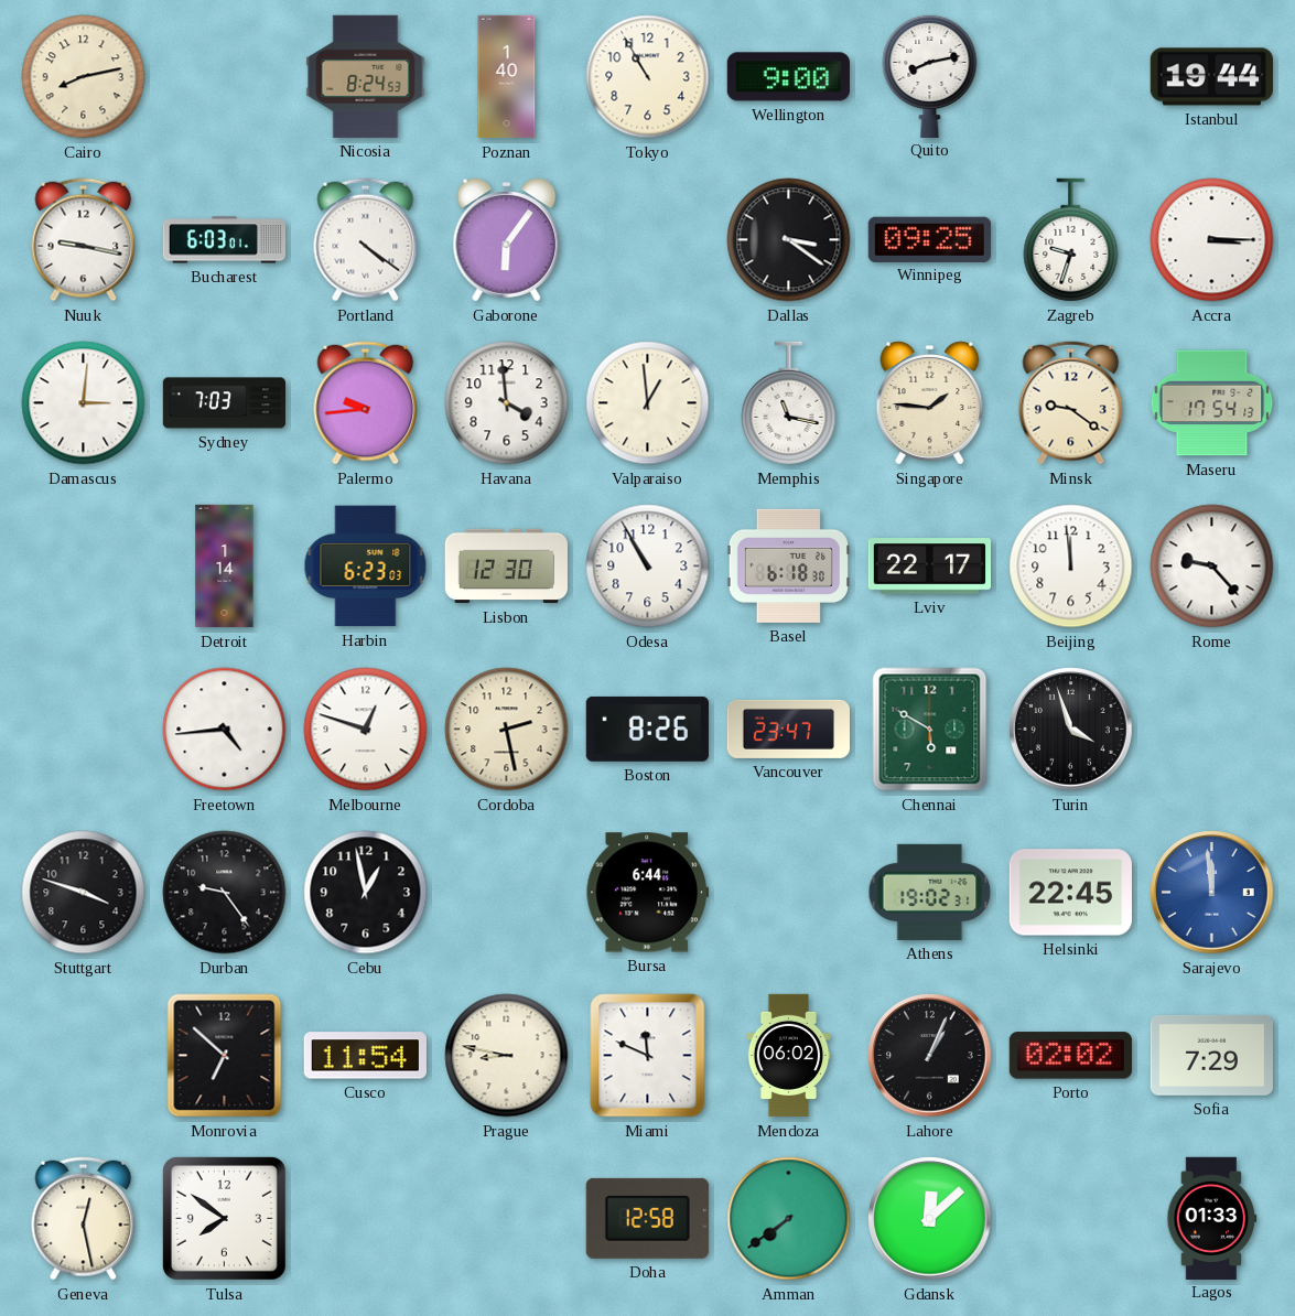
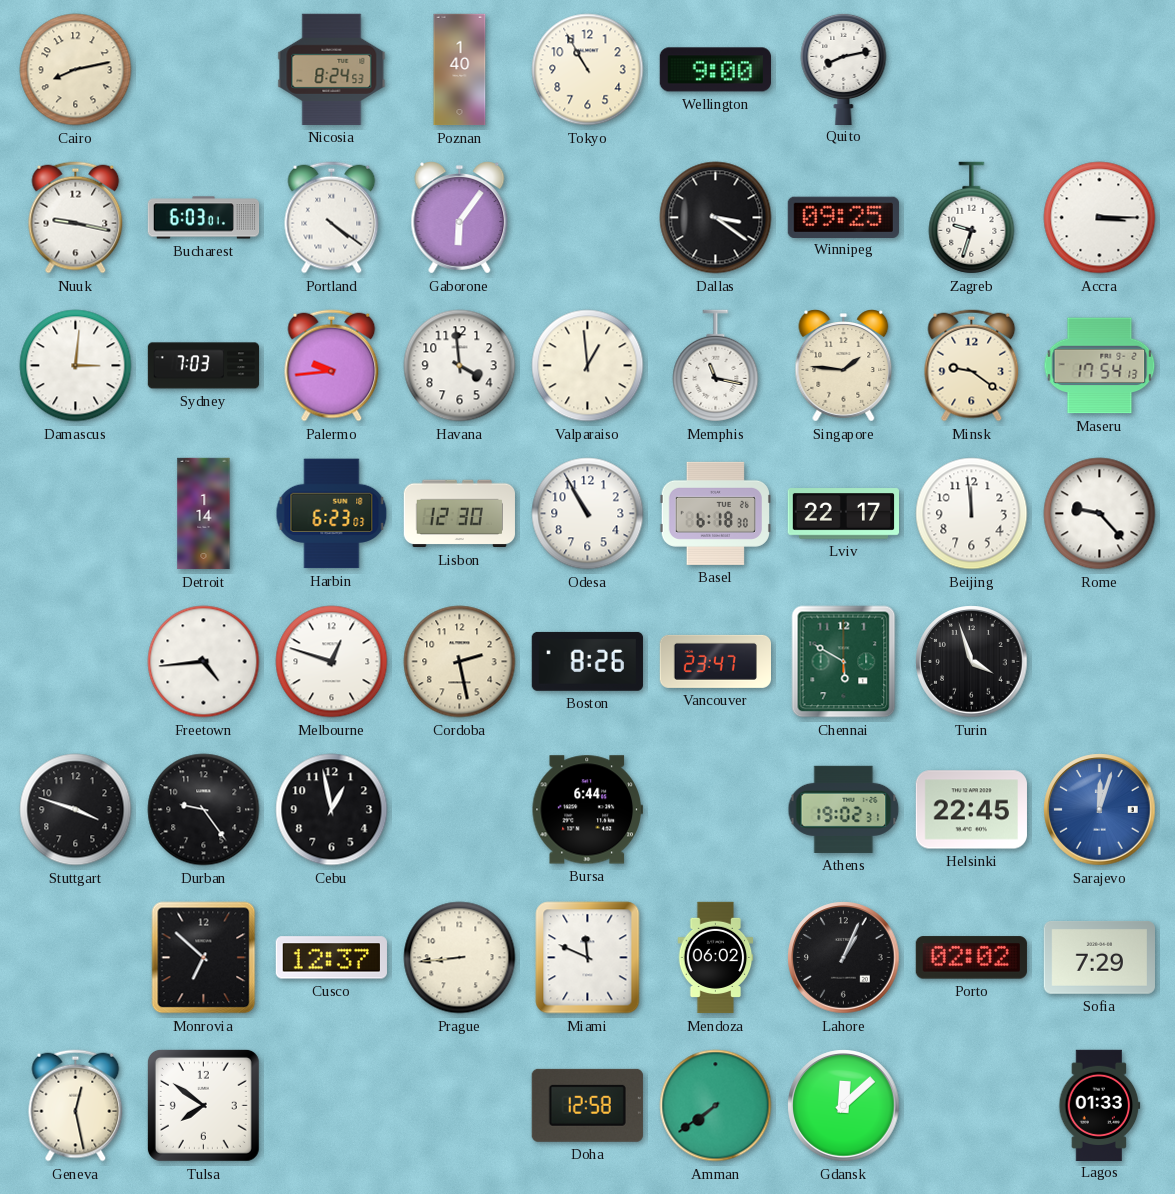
Istanbul: 19:44 -> none
Sarajevo: 11:59 -> 12:03
Cusco: 11:54 -> 12:37
Prague: 8:47 -> 8:44
